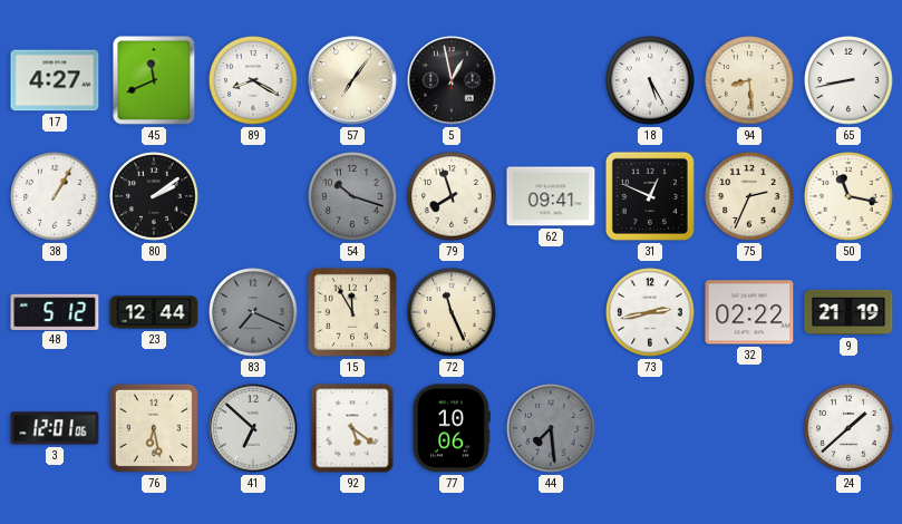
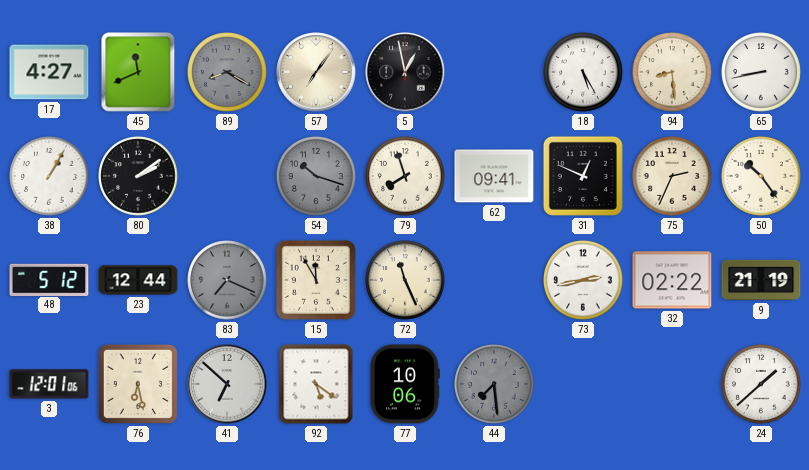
89 dial: white -> grey
50: 11:17 -> 10:24
